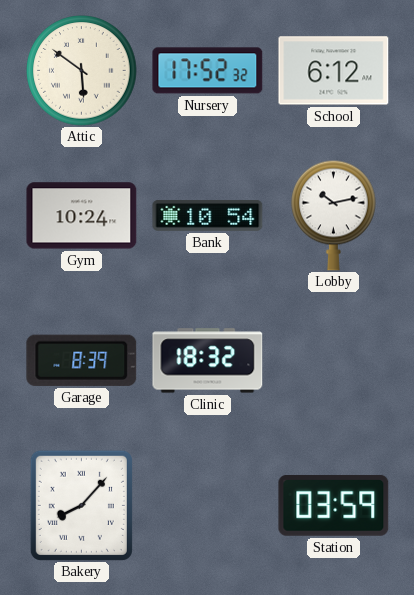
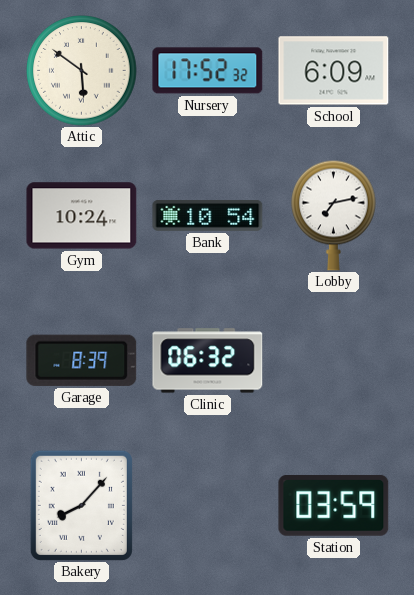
School: 6:12 -> 6:09
Lobby: 10:13 -> 7:13
Clinic: 18:32 -> 06:32
